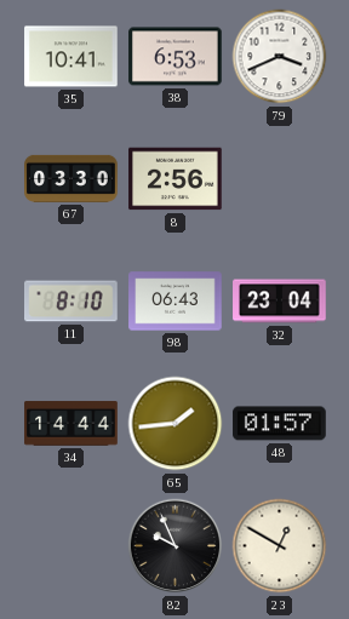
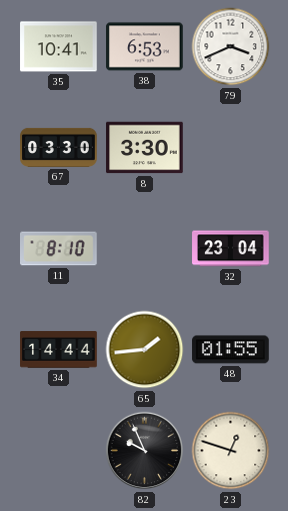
8: 2:56 -> 3:30
98: 06:43 -> none
48: 01:57 -> 01:55
23: 12:50 -> 12:48
